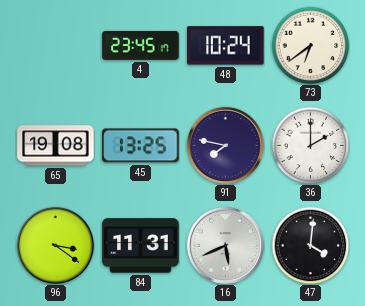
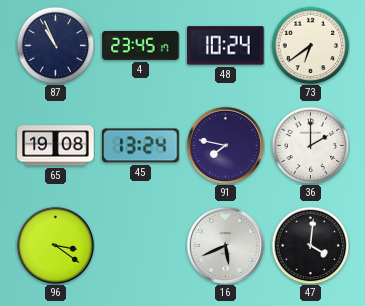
87: none -> 10:56
45: 13:25 -> 13:24
84: 11:31 -> none
